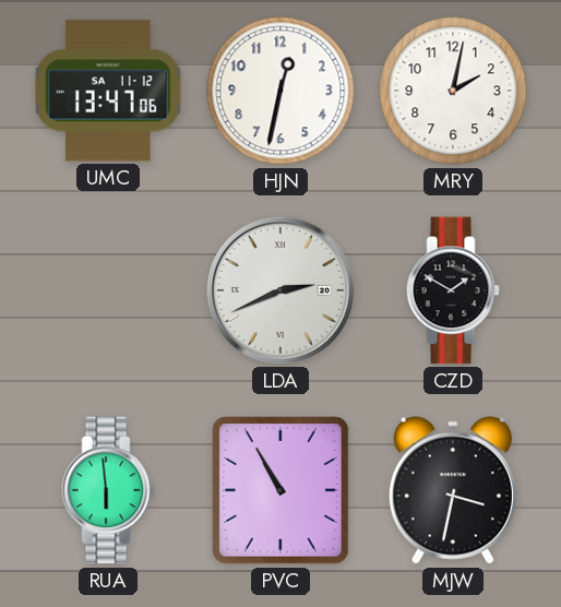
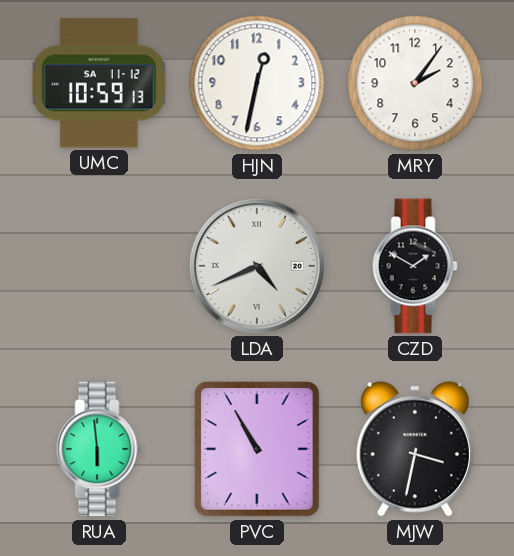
UMC: 13:47 -> 10:59
MRY: 2:02 -> 2:06
LDA: 2:41 -> 4:41
